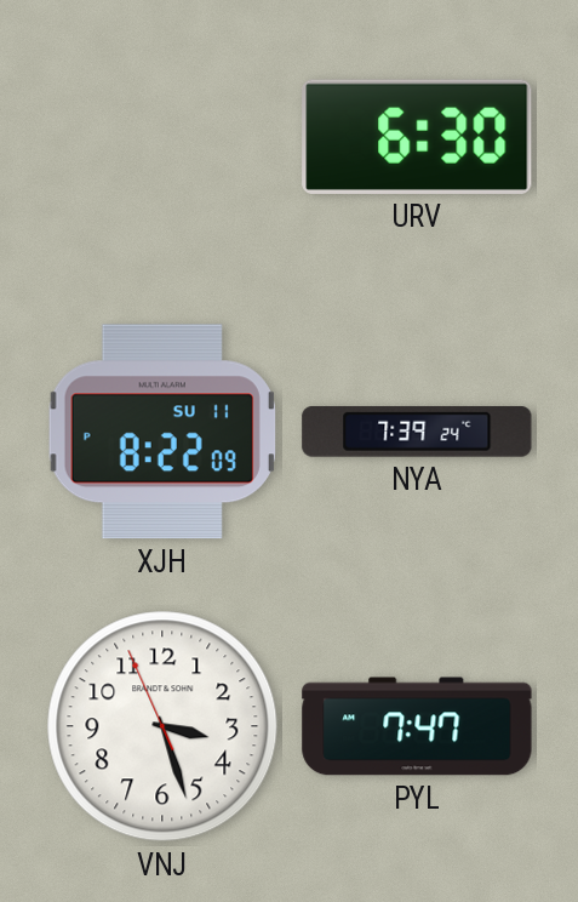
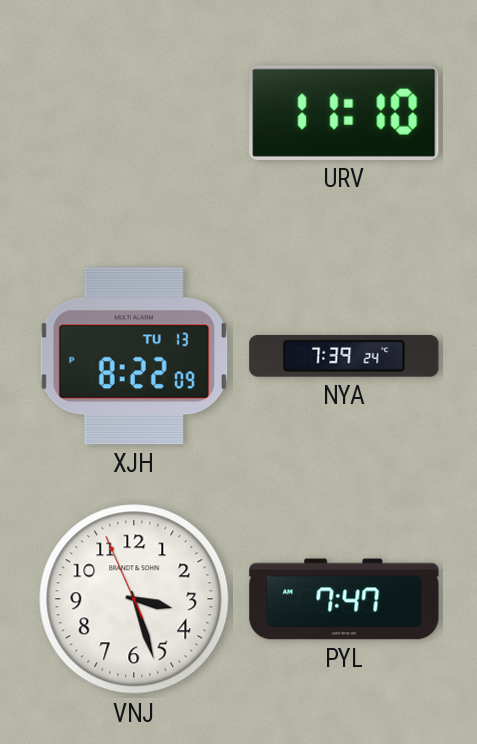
URV: 6:30 -> 11:10
XJH date: SU 11 -> TU 13
